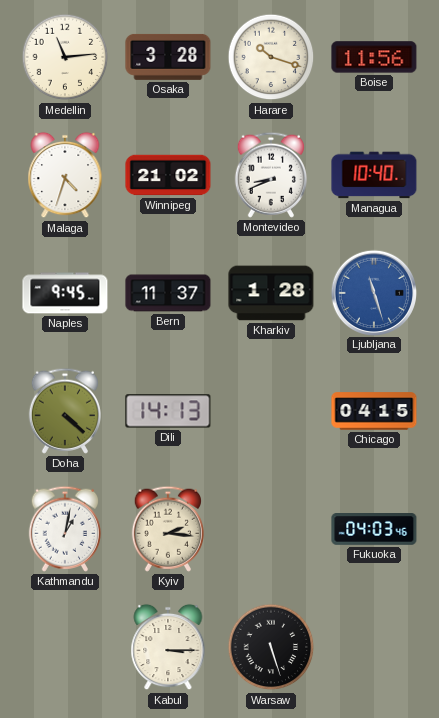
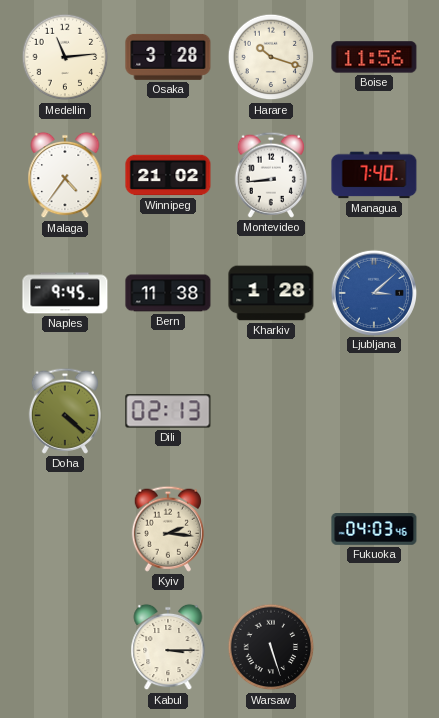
Malaga: 4:33 -> 4:36
Montevideo: 8:41 -> 8:44
Managua: 10:40 -> 7:40
Bern: 11:37 -> 11:38
Ljubljana: 11:27 -> 3:08
Dili: 14:13 -> 02:13
Chicago: 04:15 -> none
Kathmandu: 1:02 -> none
